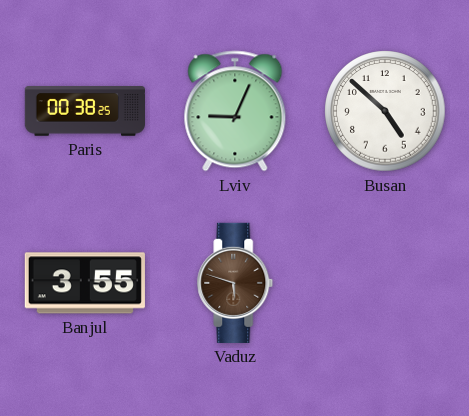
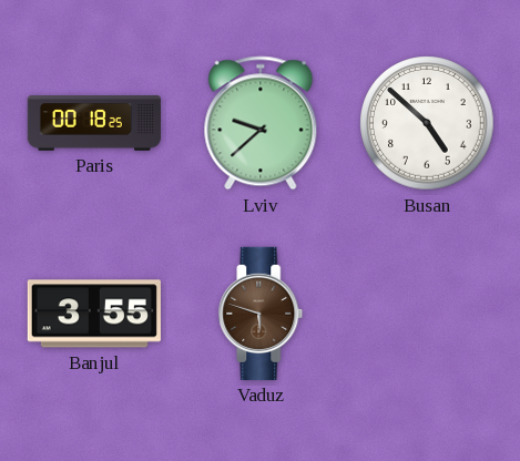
Paris: 00:38 -> 00:18
Lviv: 9:04 -> 9:38
